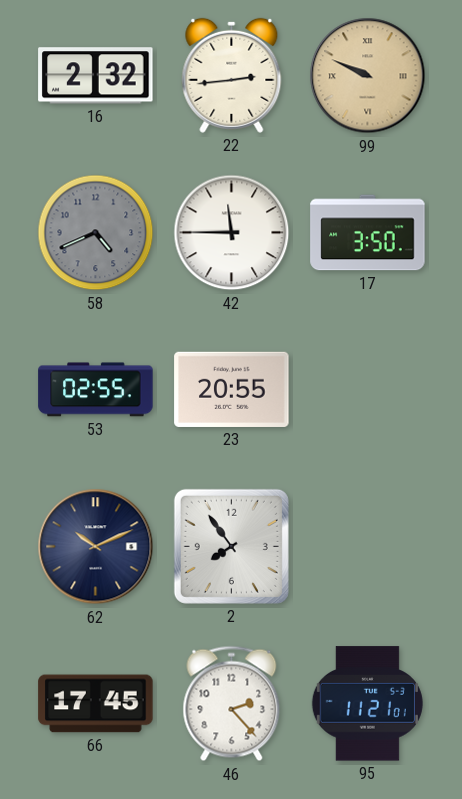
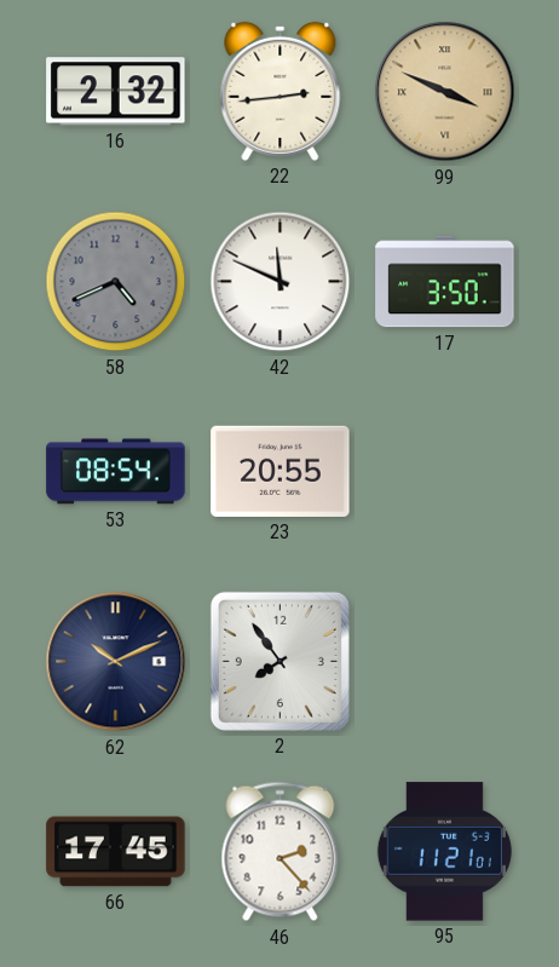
99: 9:49 -> 3:49
42: 11:45 -> 11:49
53: 02:55 -> 08:54
